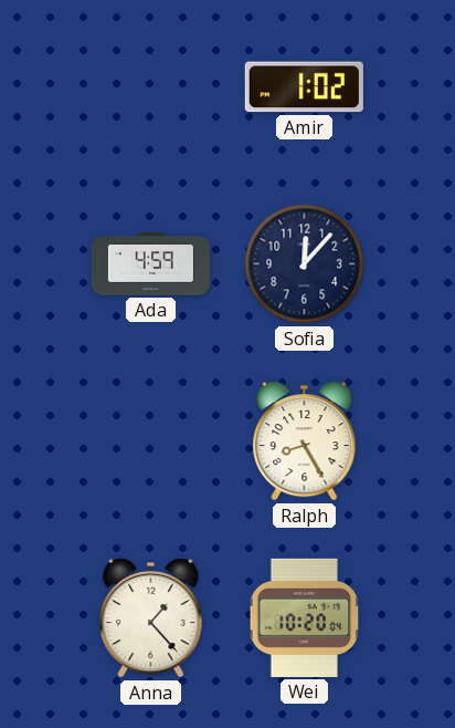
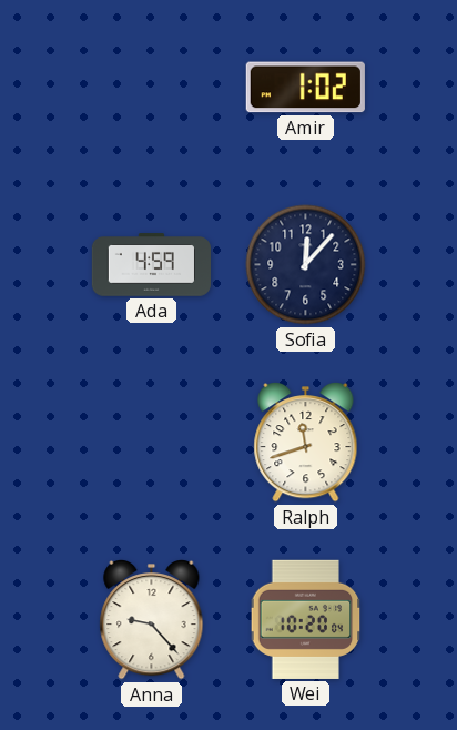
Ralph: 8:25 -> 11:42
Anna: 1:23 -> 9:23
